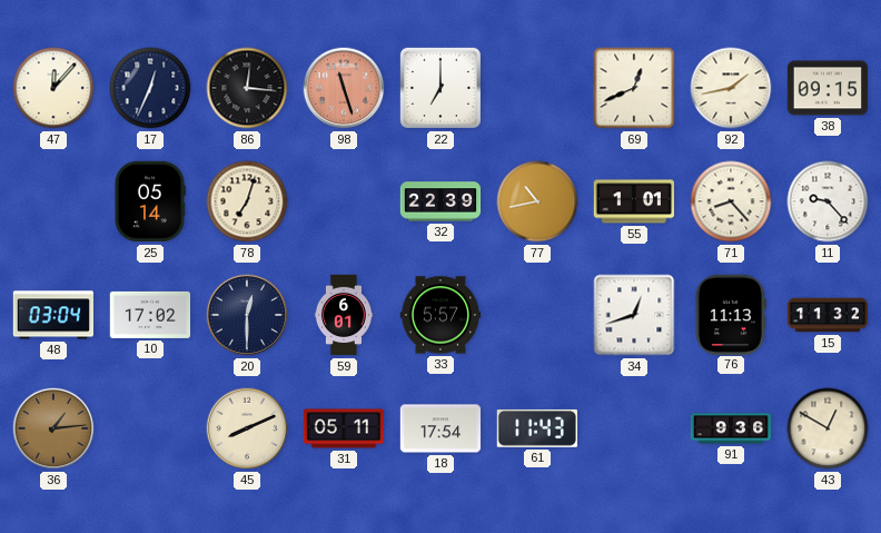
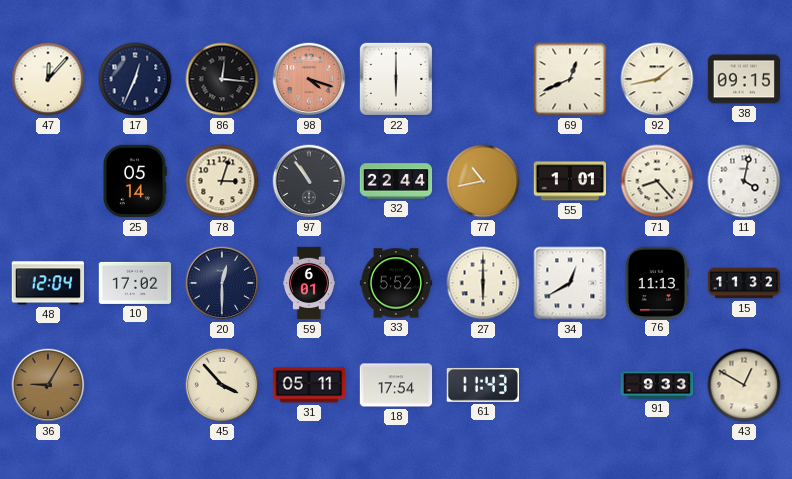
98: 11:27 -> 4:18
22: 7:00 -> 6:00
78: 7:03 -> 3:03
97: none -> 10:54
32: 22:39 -> 22:44
11: 9:23 -> 4:02
48: 03:04 -> 12:04
33: 5:57 -> 5:52
27: none -> 6:00
34: 12:42 -> 12:40
36: 1:14 -> 9:05
45: 8:11 -> 3:53
91: 9:36 -> 9:33
